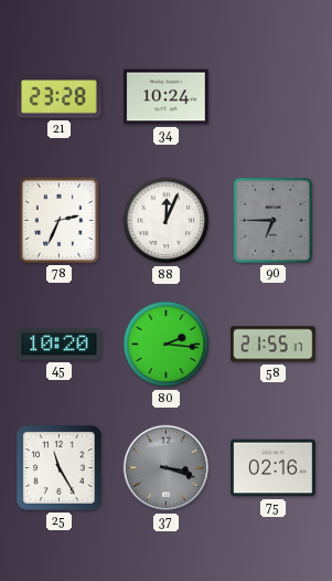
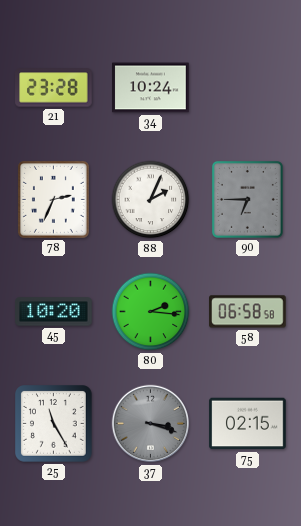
88: 12:04 -> 2:04
58: 21:55 -> 06:58
75: 02:16 -> 02:15
